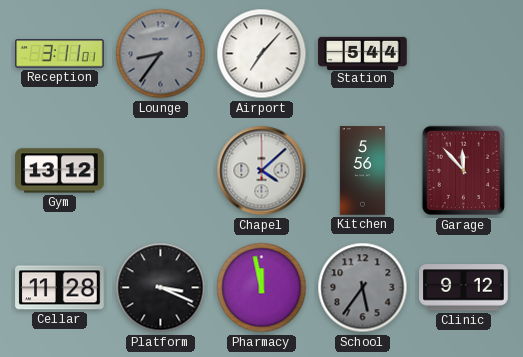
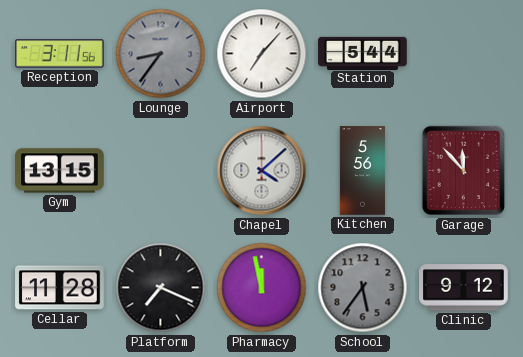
Reception: 3:11:01 -> 3:11:56
Gym: 13:12 -> 13:15
Platform: 3:19 -> 7:19
